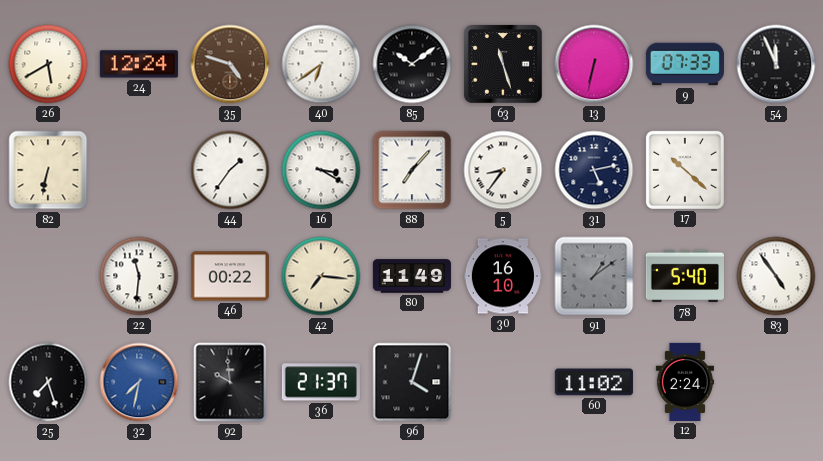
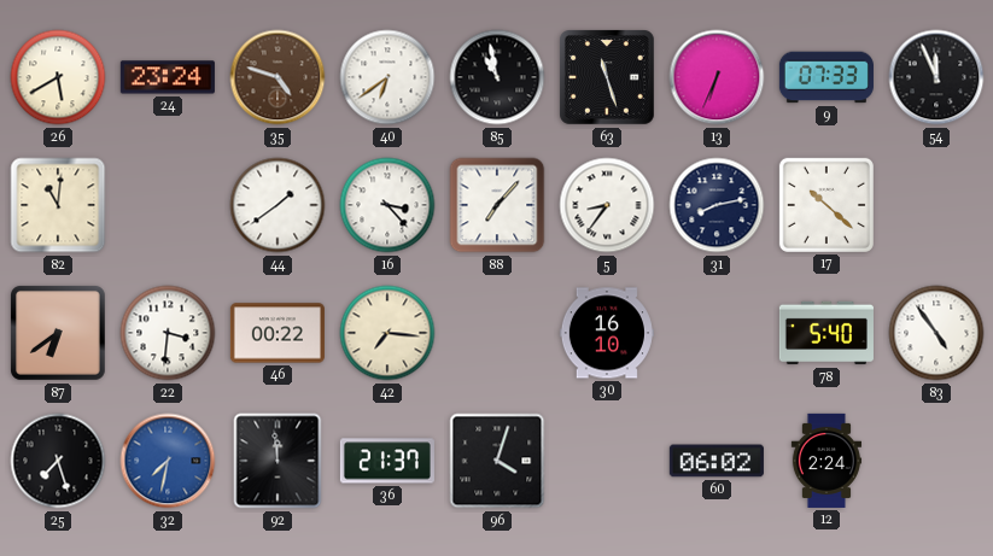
24: 12:24 -> 23:24
85: 10:09 -> 10:58
13: 6:32 -> 6:34
82: 6:32 -> 11:01
44: 1:36 -> 1:39
16: 3:20 -> 3:23
31: 5:13 -> 8:13
87: none -> 6:39
22: 11:31 -> 3:31
80: 11:49 -> none
91: 1:09 -> none
92: 9:59 -> 11:59
60: 11:02 -> 06:02
